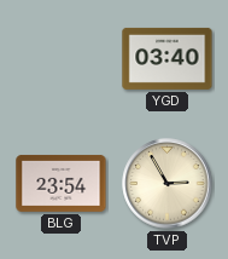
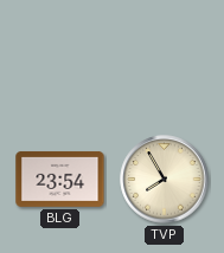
YGD: 03:40 -> none
TVP: 2:55 -> 7:55
